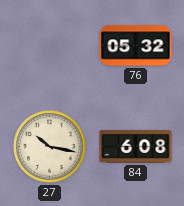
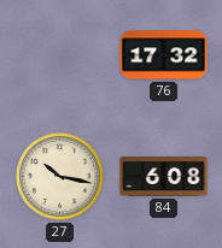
76: 05:32 -> 17:32
